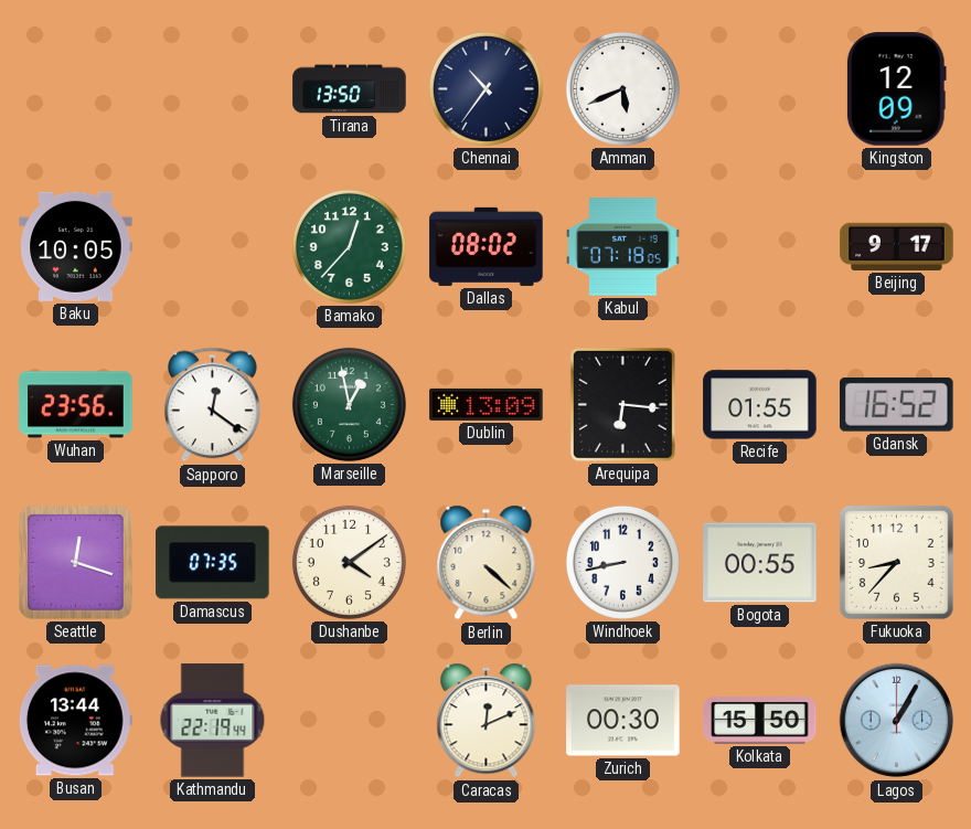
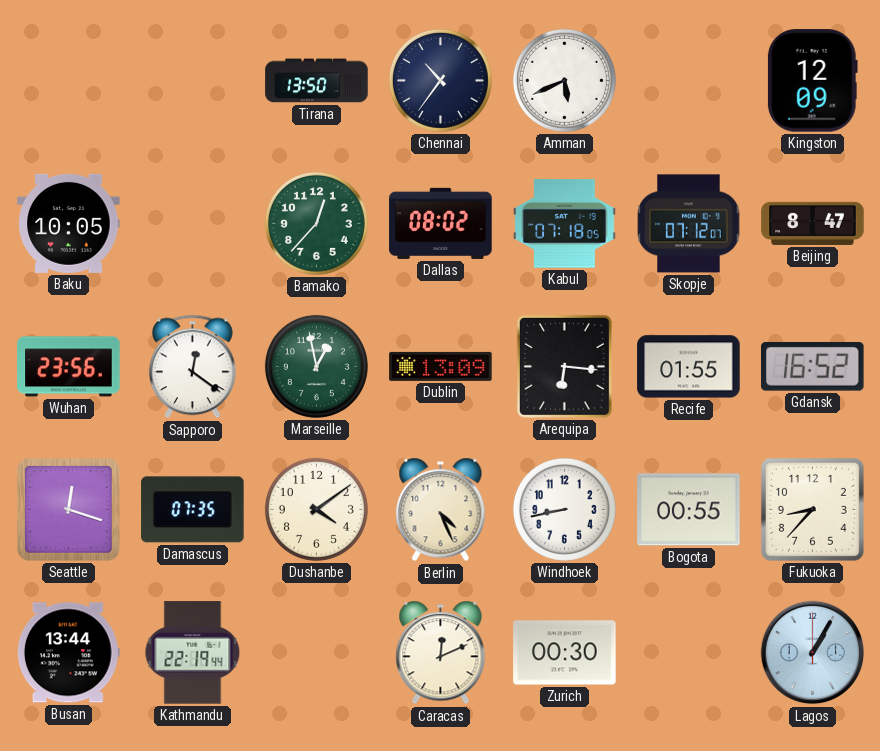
Skopje: none -> 07:12
Beijing: 9:17 -> 8:47
Berlin: 4:22 -> 4:26
Kolkata: 15:50 -> none
